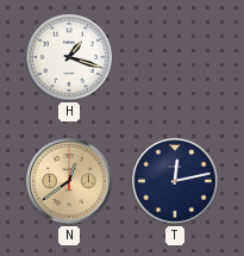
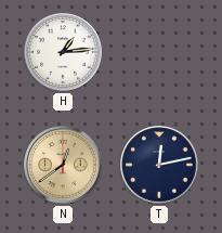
H: 1:18 -> 1:14
